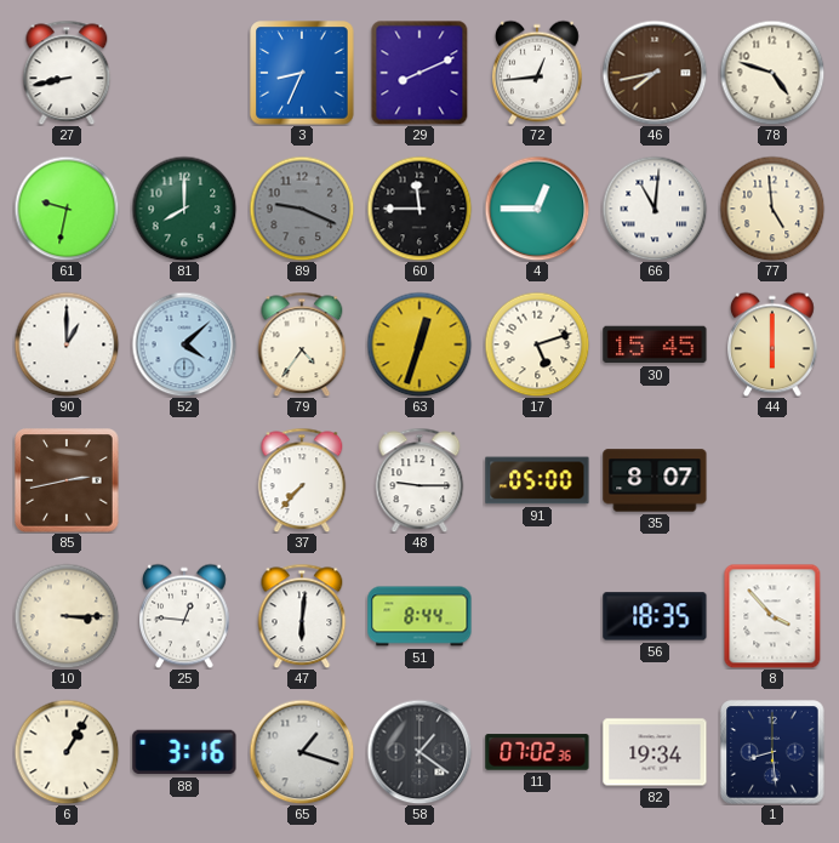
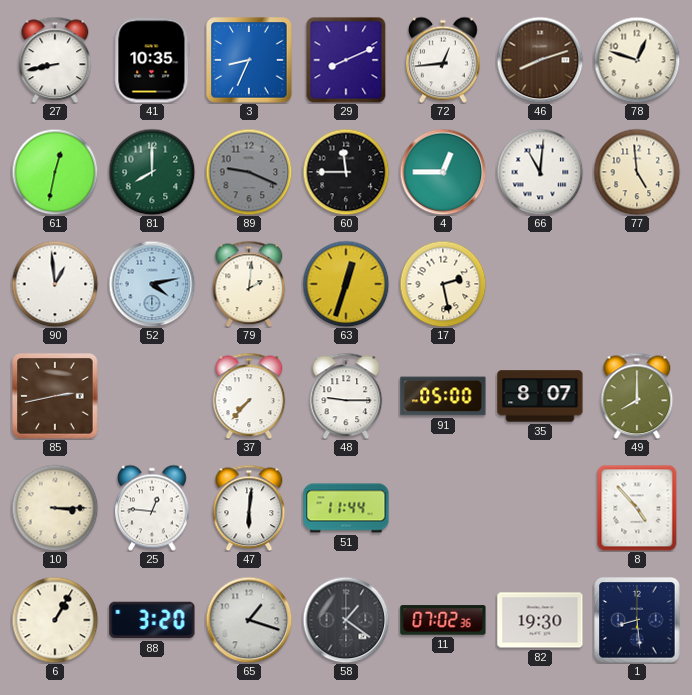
41: none -> 10:35
46: 7:43 -> 8:12
78: 4:48 -> 12:48
61: 9:32 -> 12:32
90: 1:00 -> 12:59
52: 4:08 -> 4:13
79: 4:36 -> 2:01
17: 5:12 -> 2:28
30: 15:45 -> none
44: 6:00 -> none
49: none -> 8:00
51: 8:44 -> 11:44
56: 18:35 -> none
8: 3:53 -> 4:53
88: 3:16 -> 3:20
82: 19:34 -> 19:30
